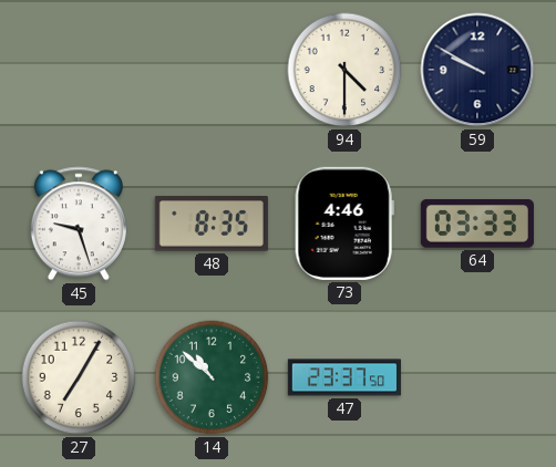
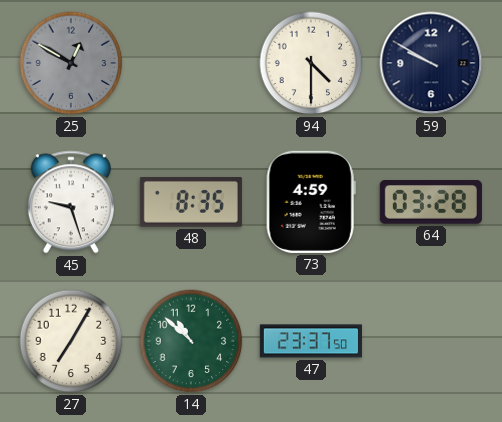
25: none -> 12:50
73: 4:46 -> 4:59
64: 03:33 -> 03:28
